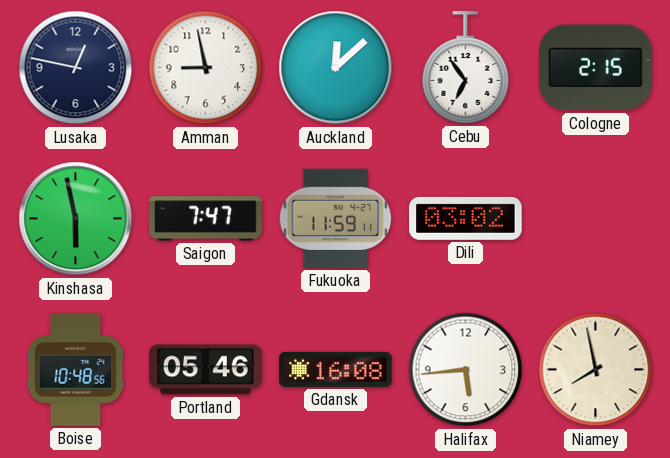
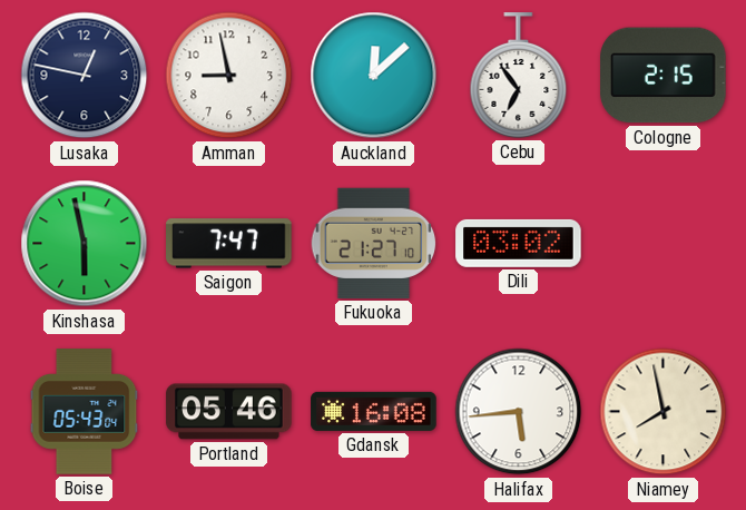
Fukuoka: 11:59 -> 21:27
Boise: 10:48 -> 05:43
